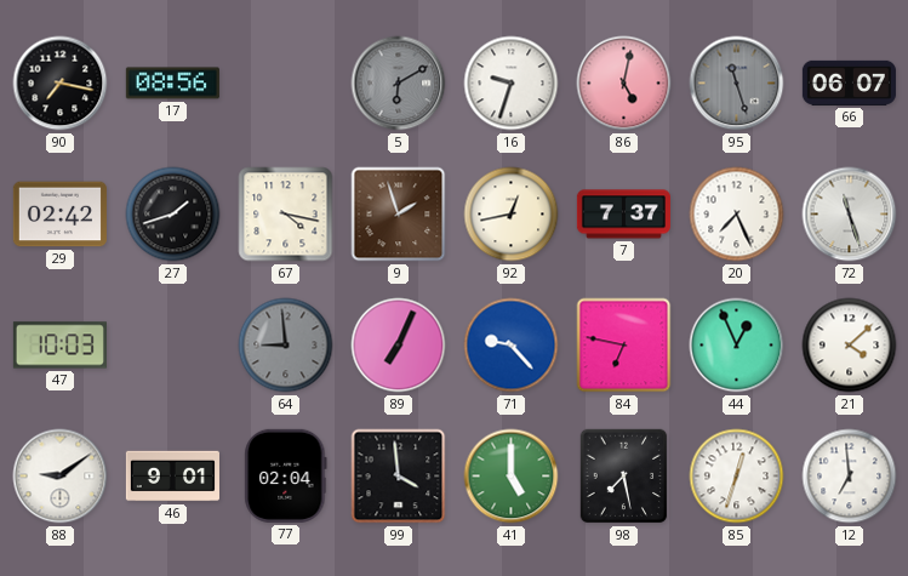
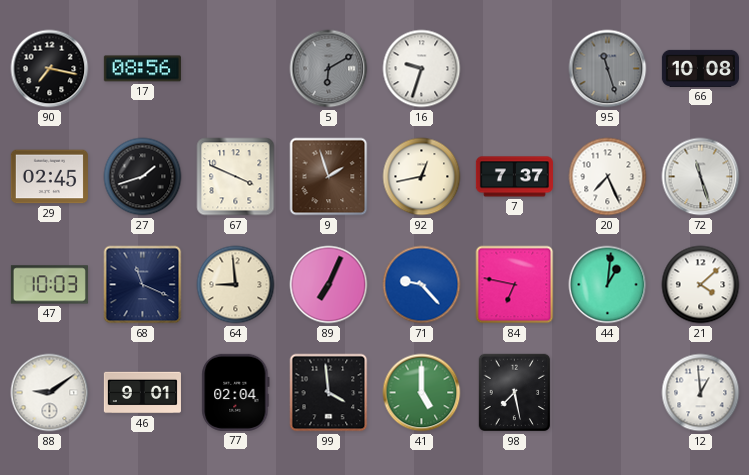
86: 5:02 -> none
66: 06:07 -> 10:08
29: 02:42 -> 02:45
67: 4:17 -> 3:49
68: none -> 11:19
64 dial: grey -> cream
44: 12:56 -> 1:01
85: 12:33 -> none
12: 6:59 -> 12:59
